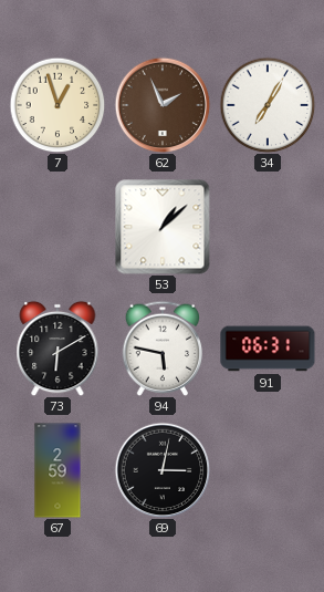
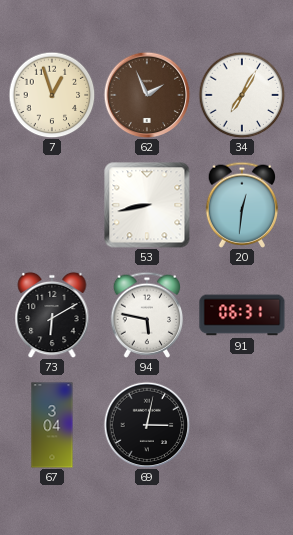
53: 1:08 -> 8:43
20: none -> 12:31
67: 2:59 -> 3:04
